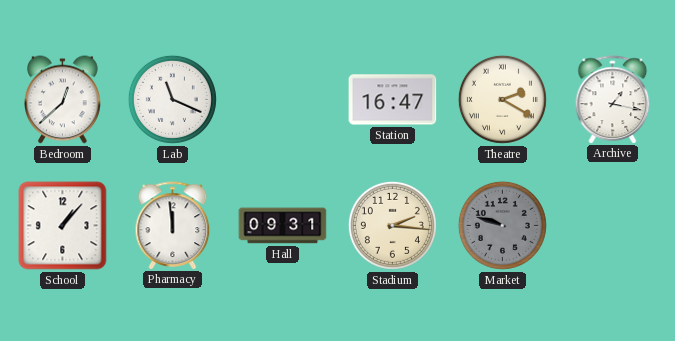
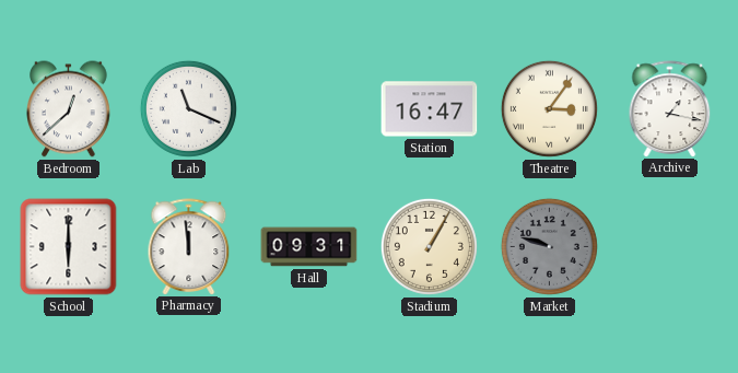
Theatre: 2:20 -> 3:06
School: 1:07 -> 6:00
Stadium: 2:16 -> 1:05
